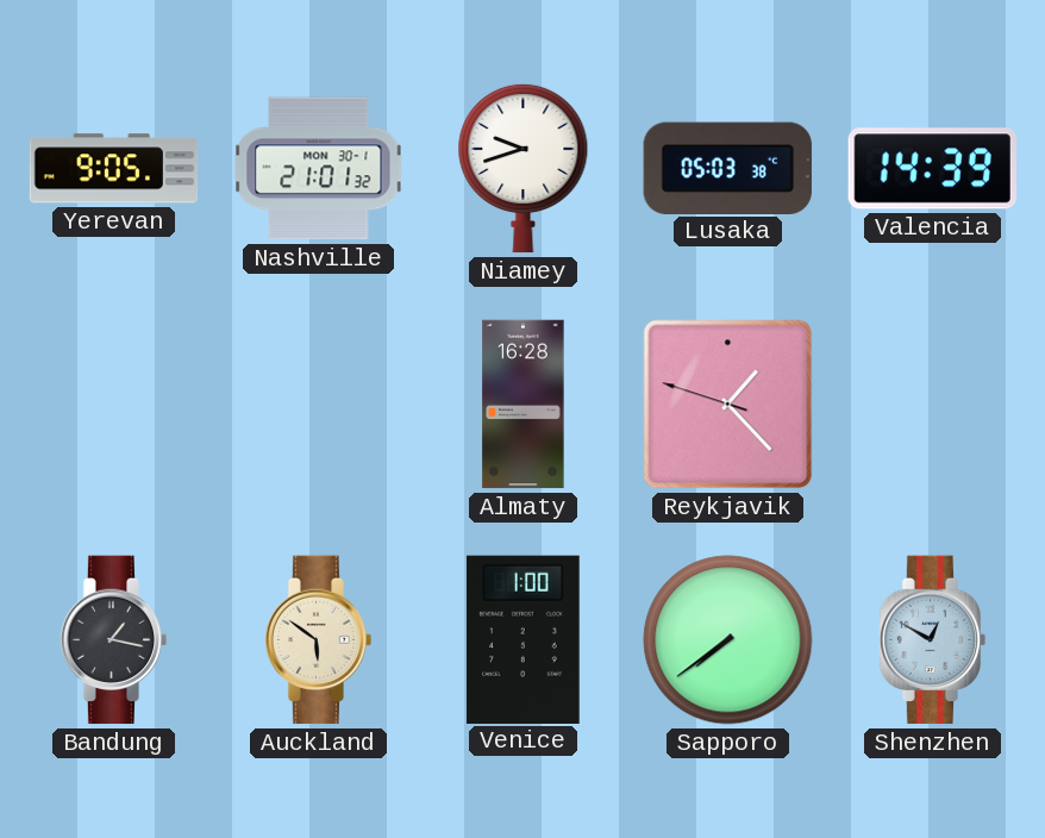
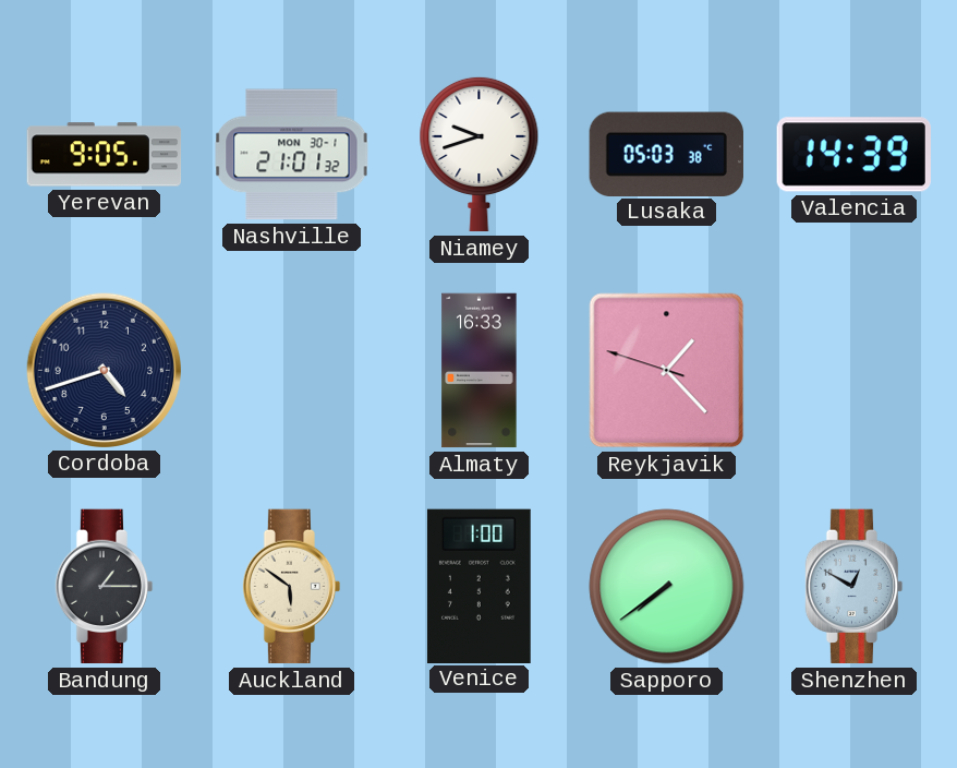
Cordoba: none -> 4:42
Almaty: 16:28 -> 16:33
Bandung: 1:17 -> 1:15
